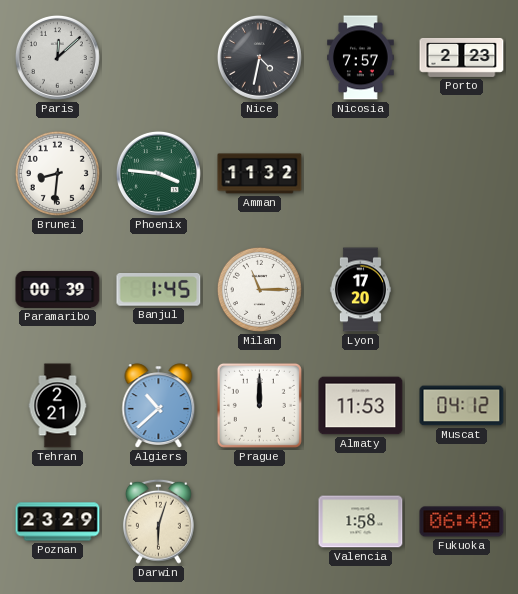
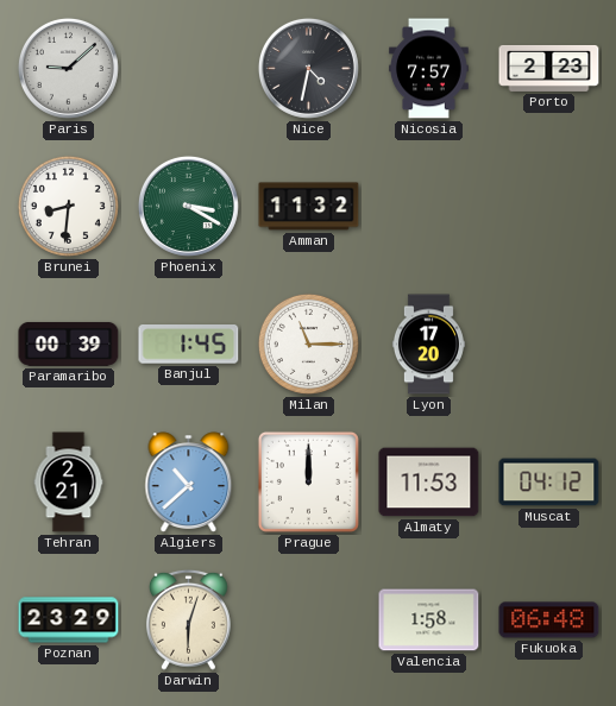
Paris: 12:08 -> 9:08
Phoenix: 3:46 -> 3:20
